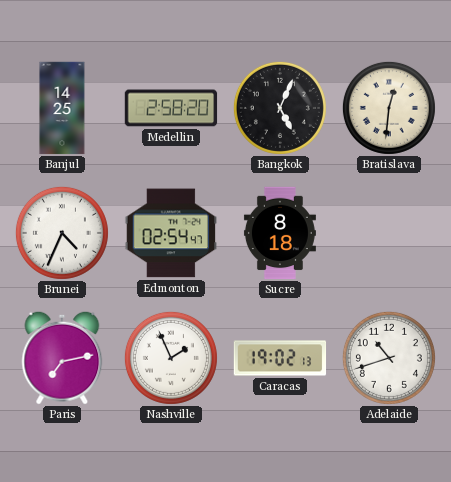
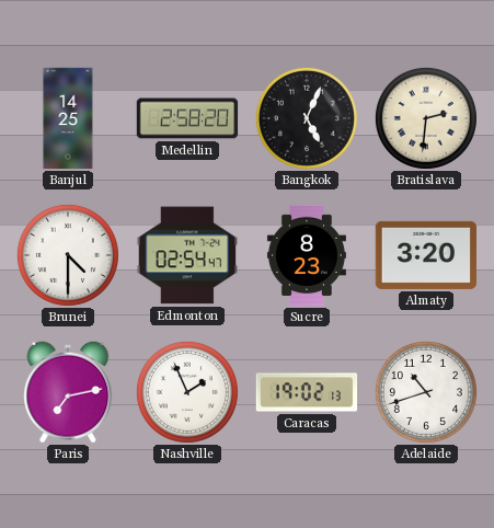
Bratislava: 12:31 -> 2:31
Brunei: 4:34 -> 4:30
Sucre: 8:18 -> 8:23
Almaty: none -> 3:20
